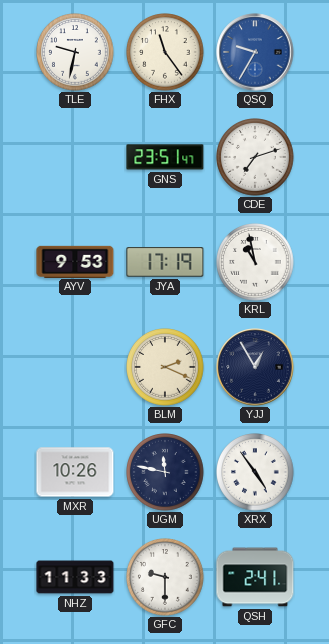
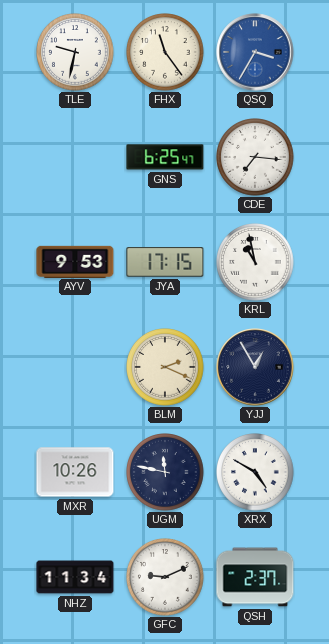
QSQ: 9:35 -> 3:35
GNS: 23:51 -> 6:25
CDE: 7:12 -> 7:16
JYA: 17:19 -> 17:15
XRX: 4:54 -> 4:50
NHZ: 11:33 -> 11:34
GFC: 9:30 -> 9:11
QSH: 2:41 -> 2:37
